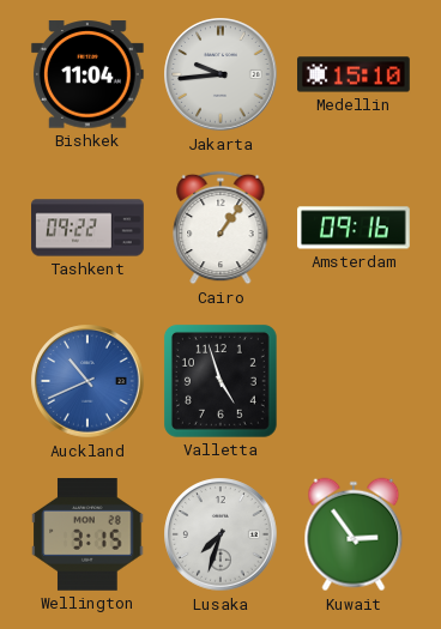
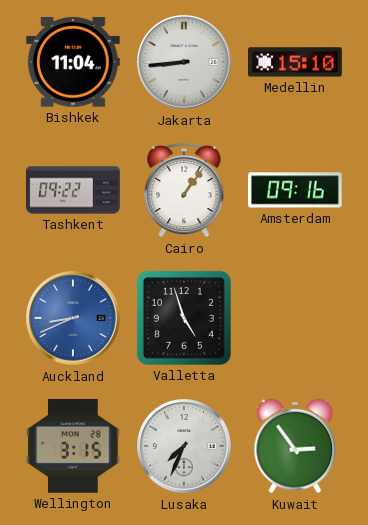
Jakarta: 9:44 -> 8:44
Auckland: 10:41 -> 8:41
Lusaka: 7:33 -> 7:34
